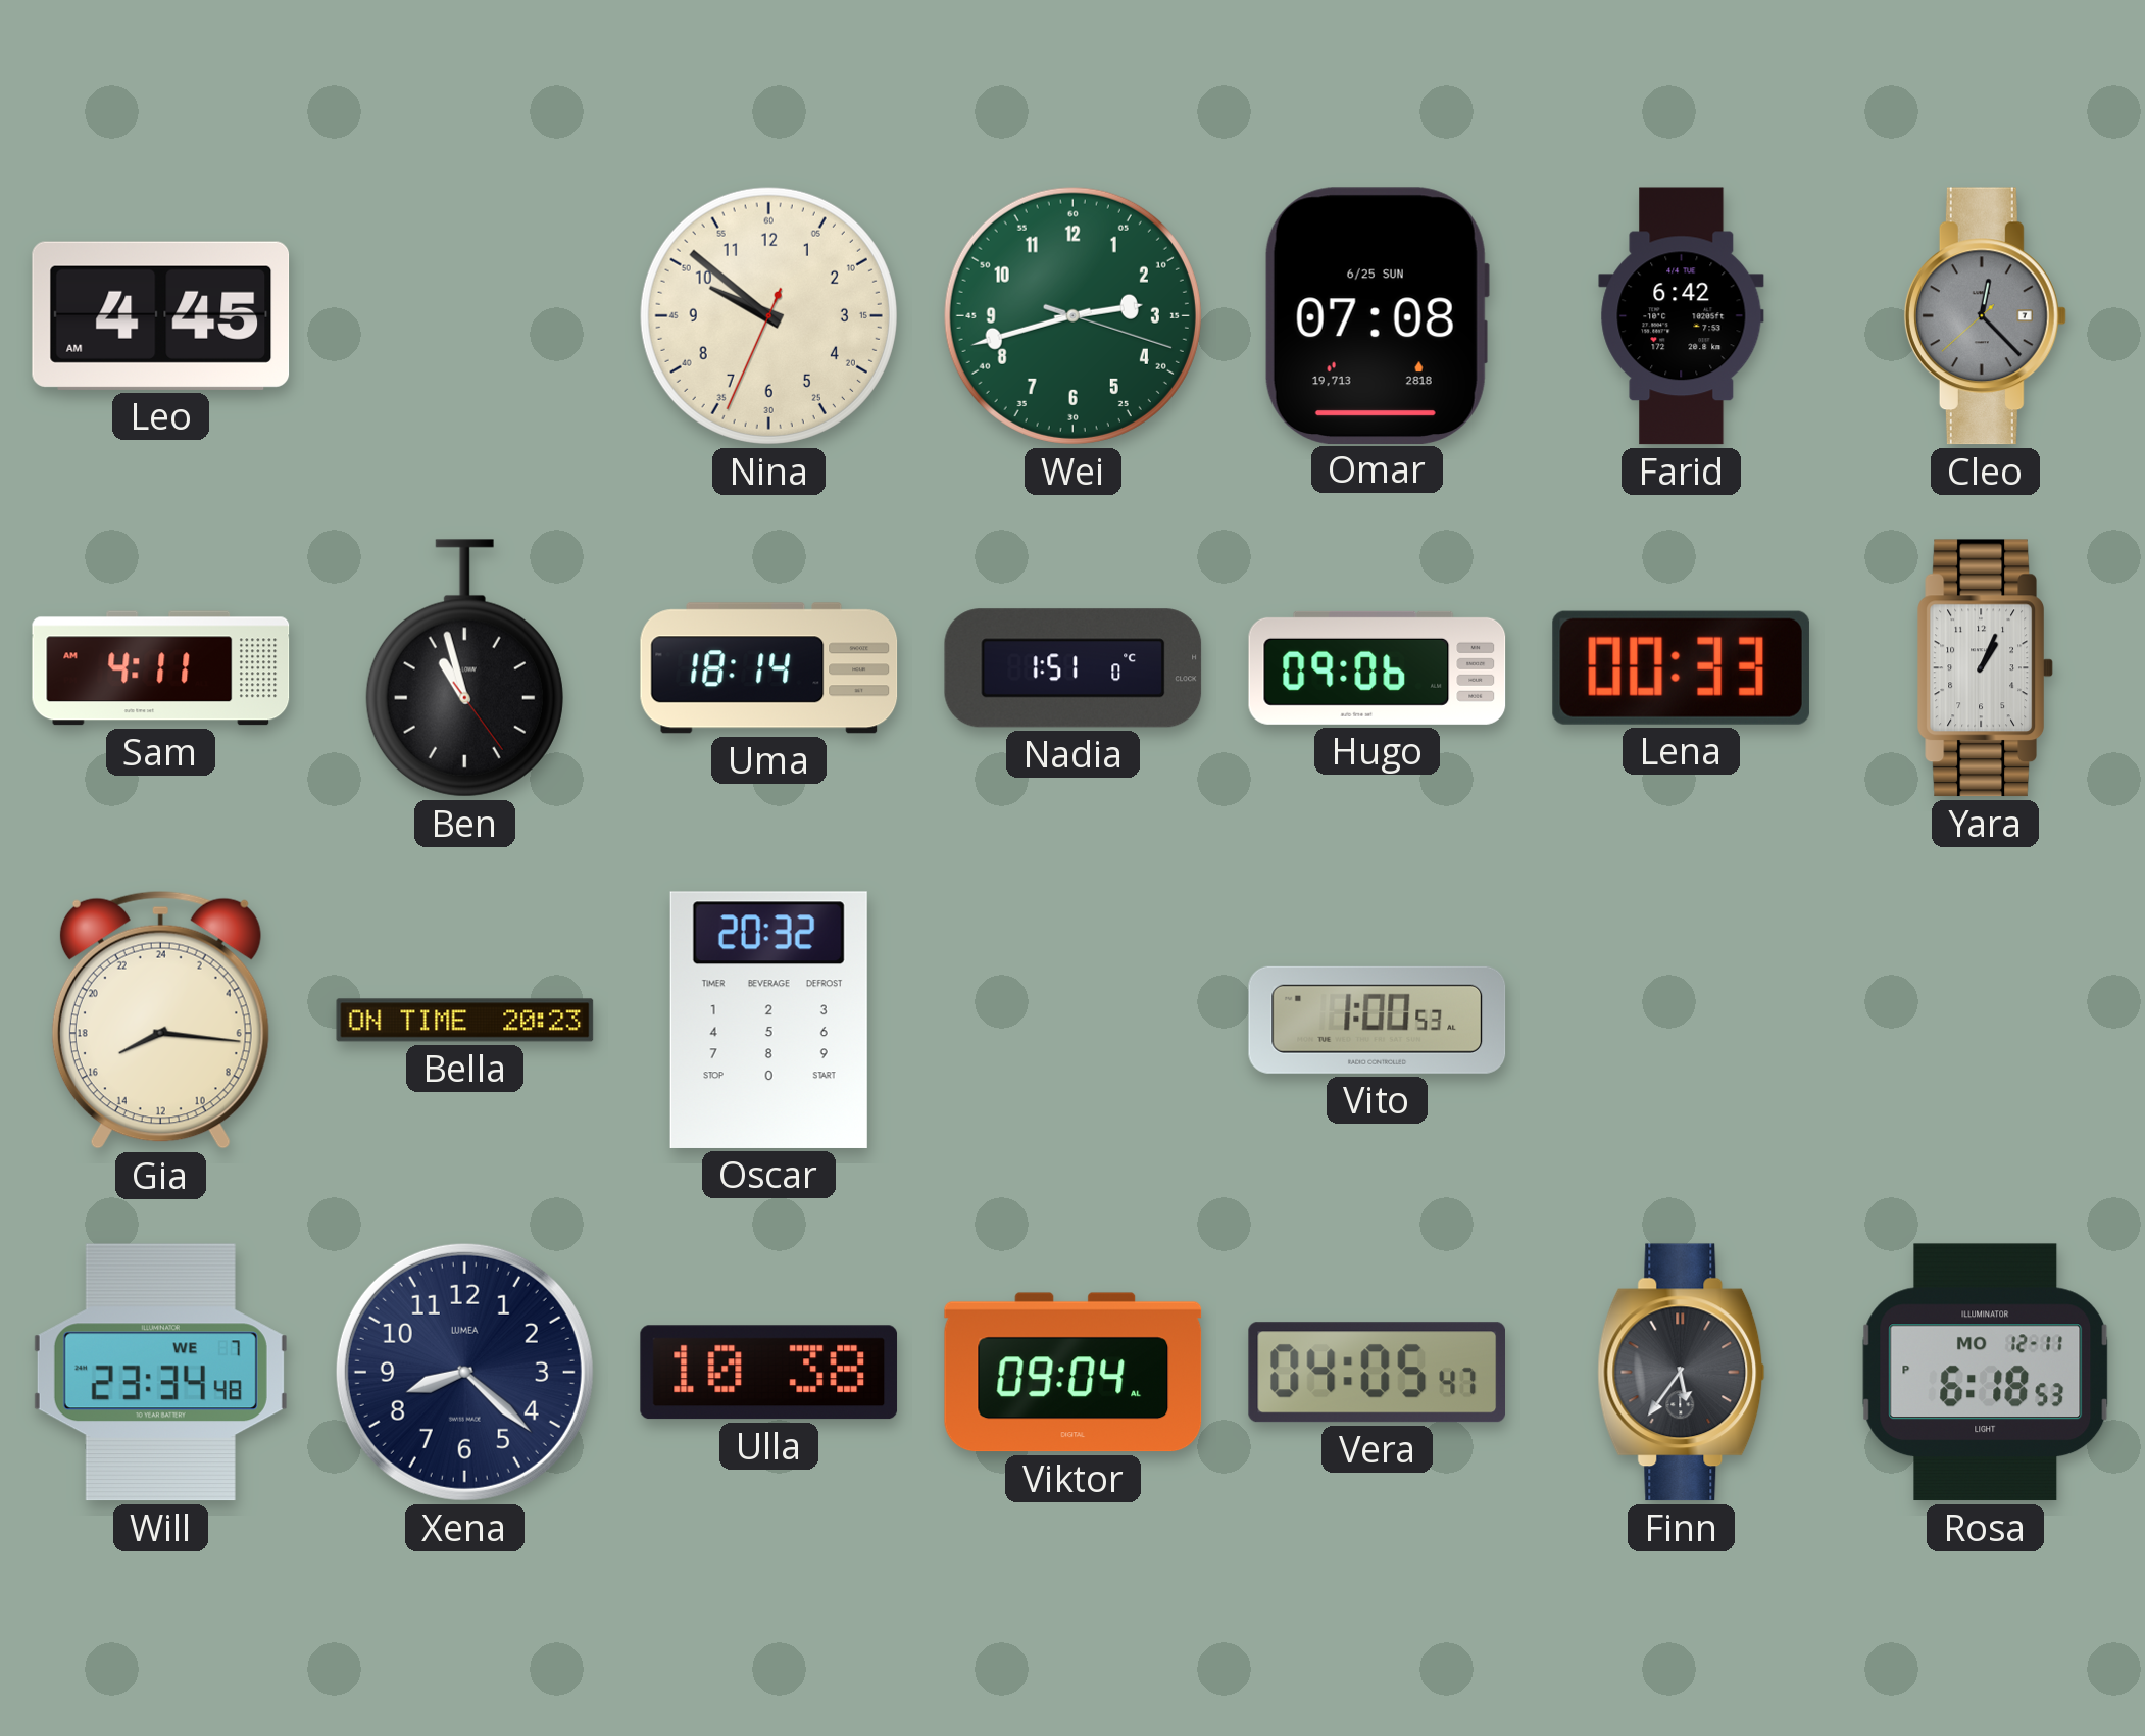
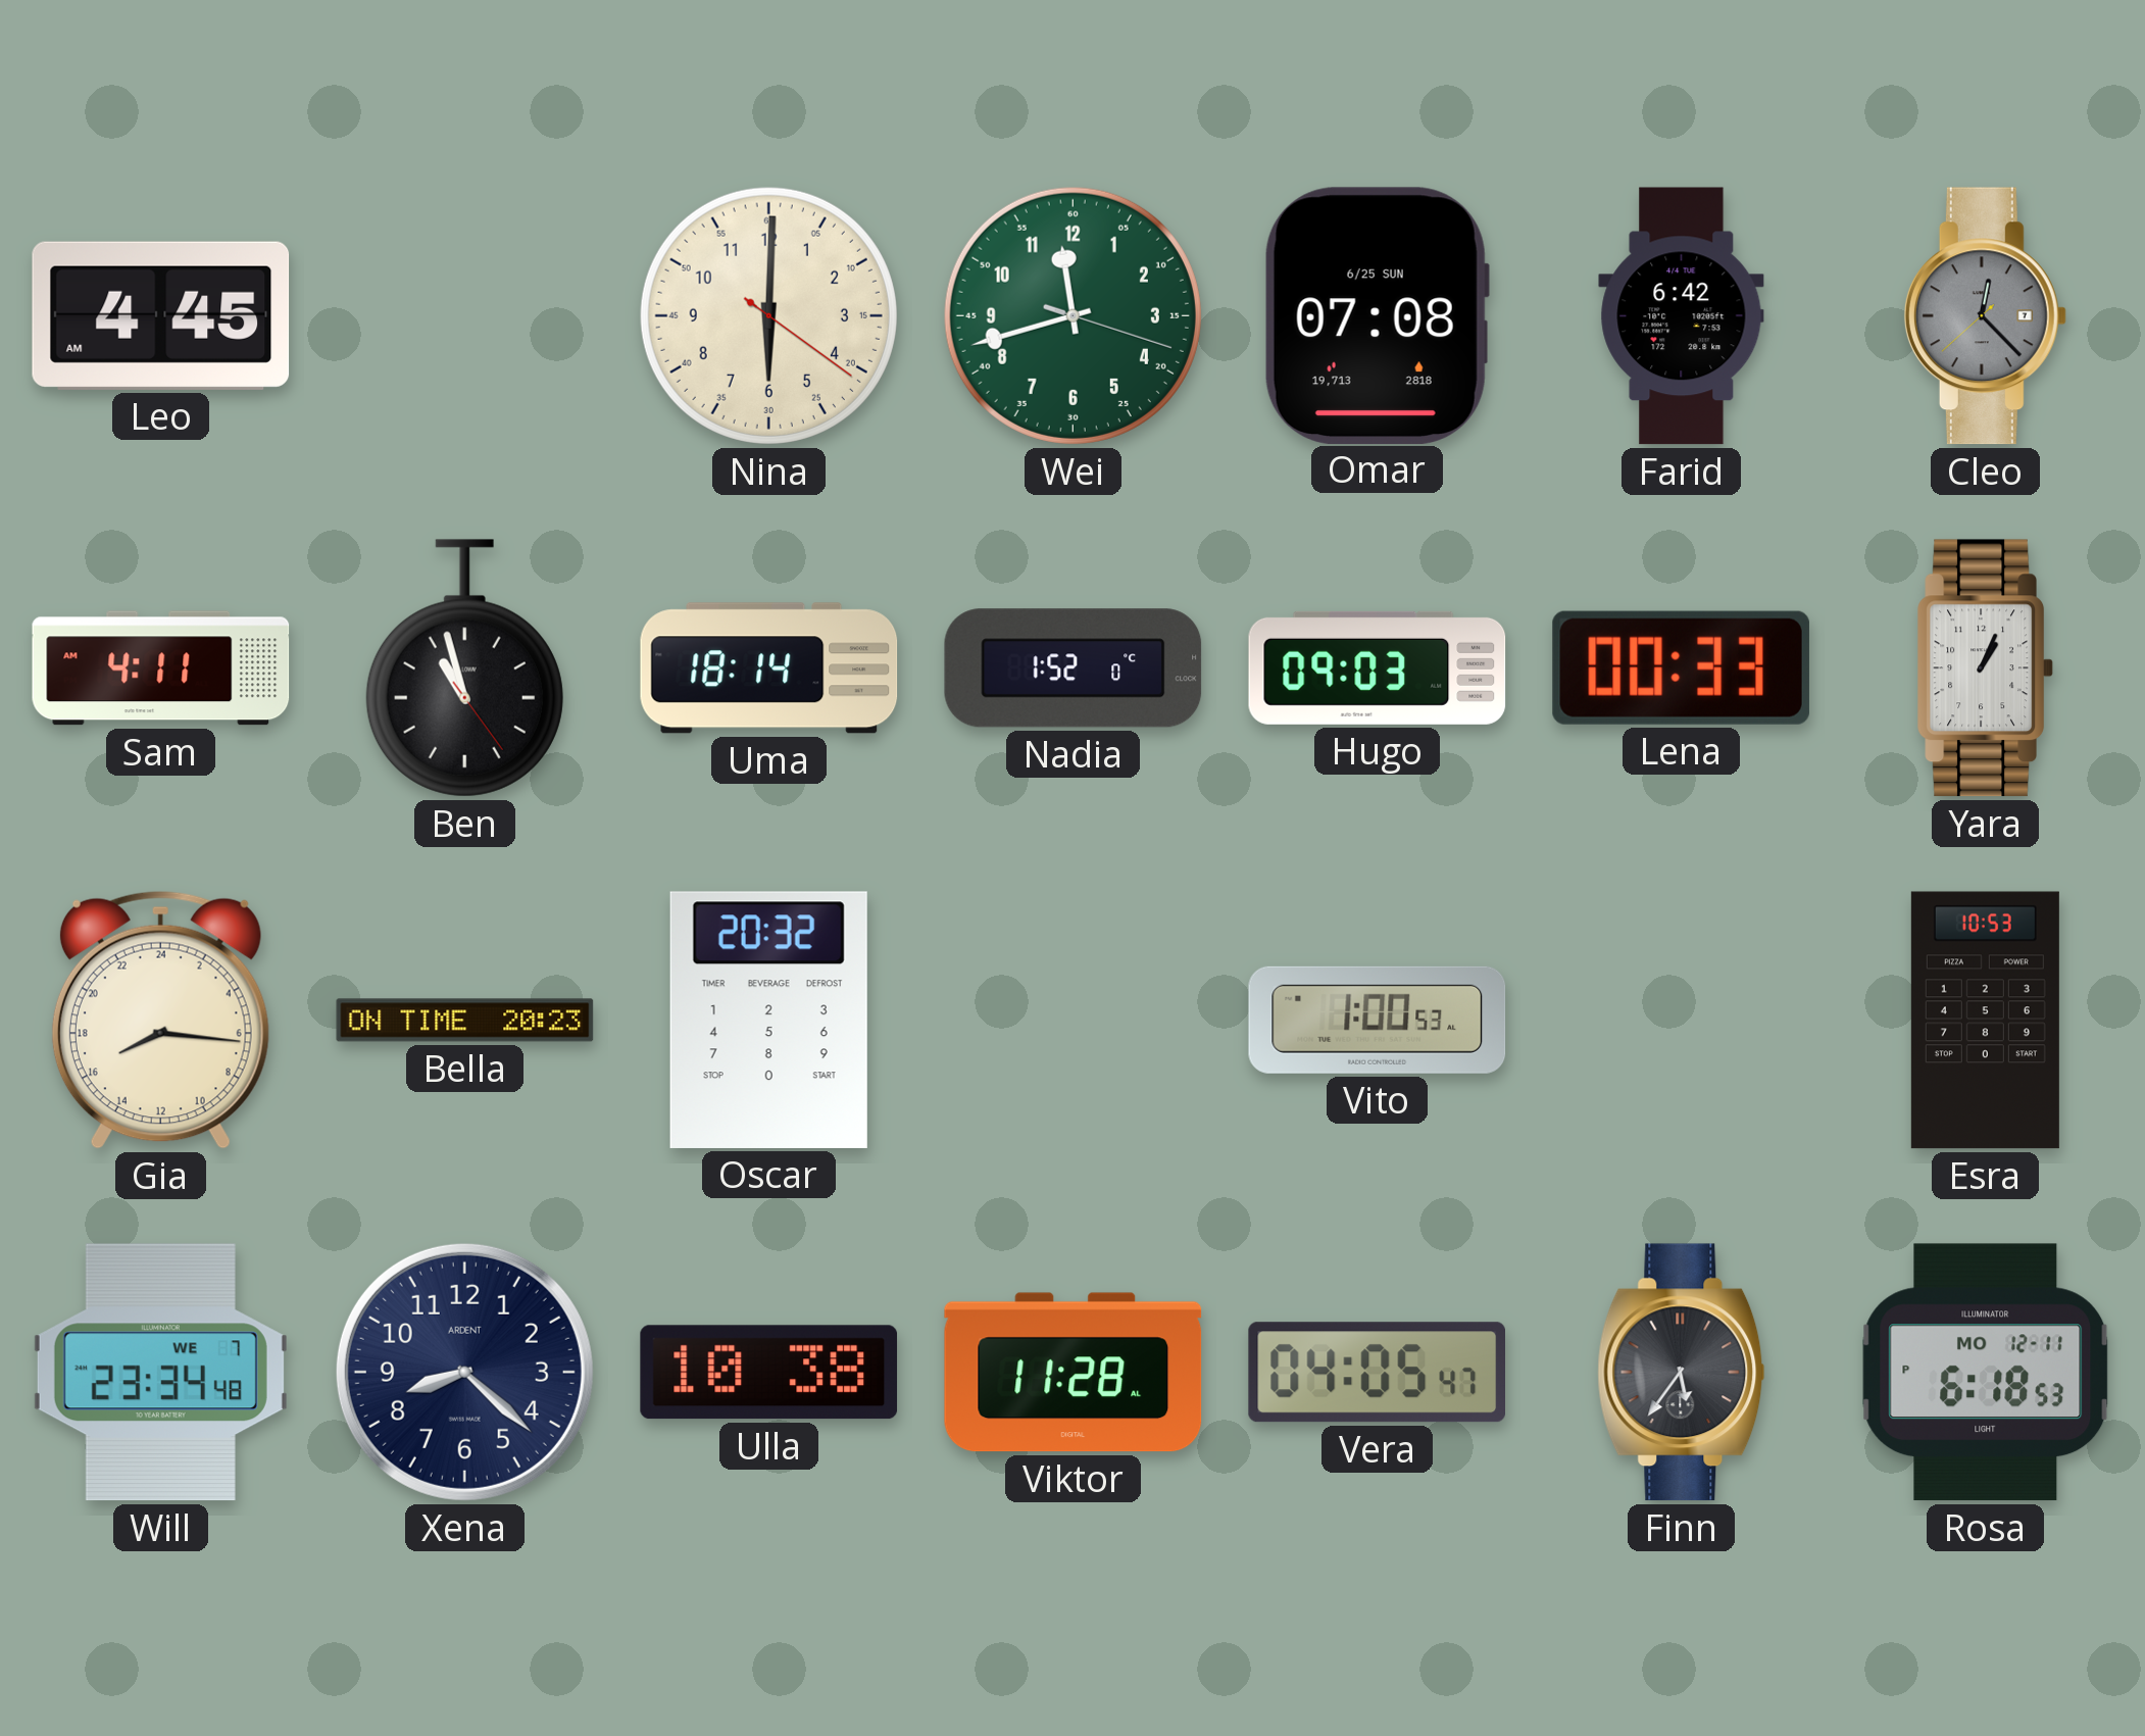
Nina: 9:51 -> 6:00
Wei: 2:42 -> 11:42
Nadia: 1:51 -> 1:52
Hugo: 09:06 -> 09:03
Esra: none -> 10:53
Xena brand: LUMEA -> ARDENT
Viktor: 09:04 -> 11:28
